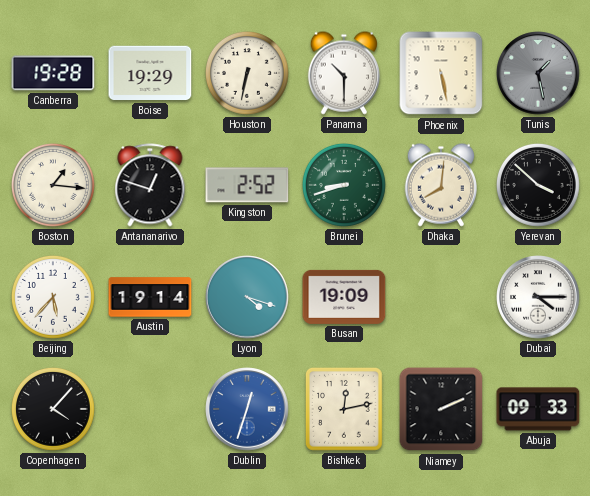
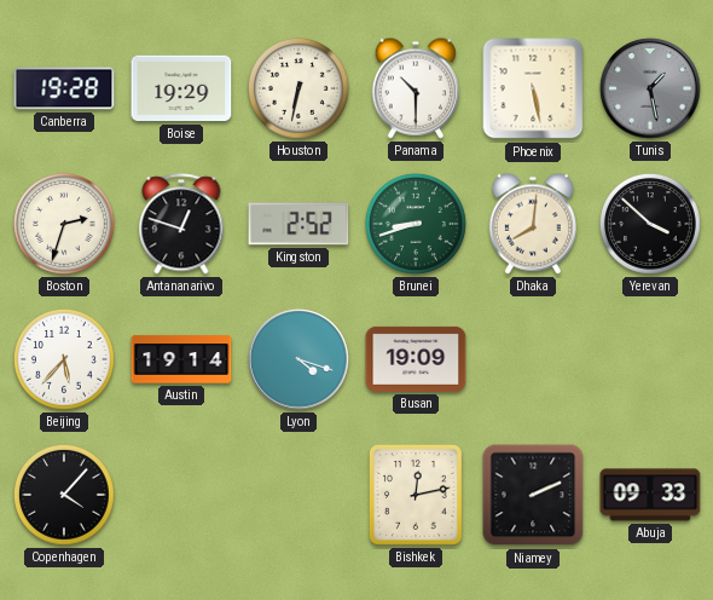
Boston: 1:16 -> 2:33
Dubai: 4:15 -> none
Dublin: 12:33 -> none
